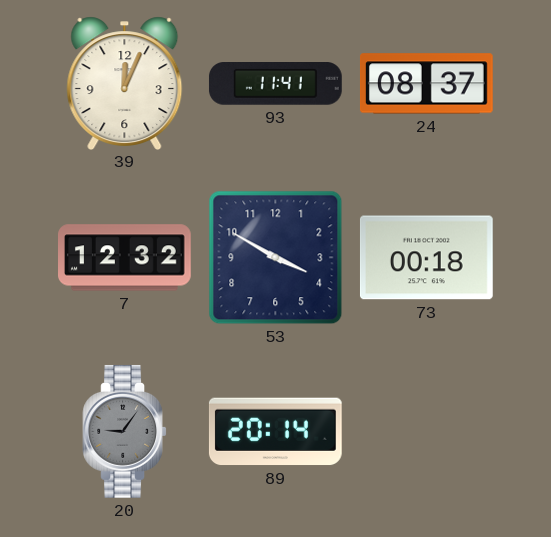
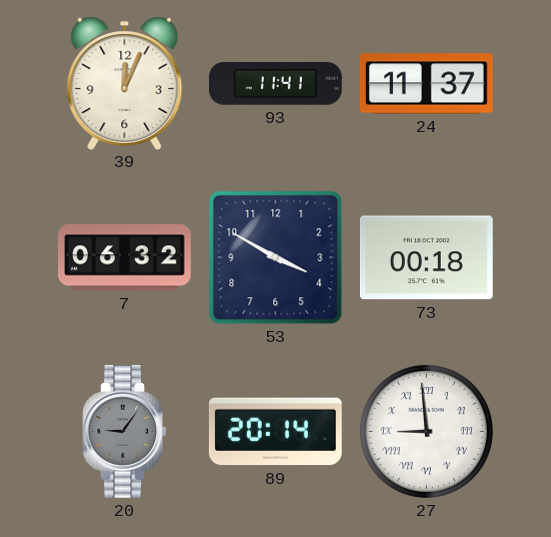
24: 08:37 -> 11:37
7: 12:32 -> 06:32
27: none -> 8:59
